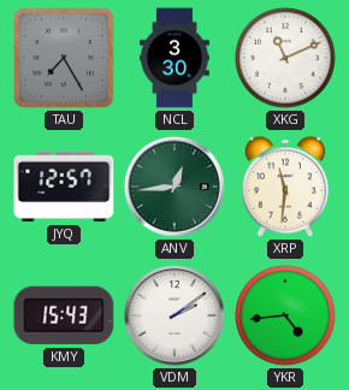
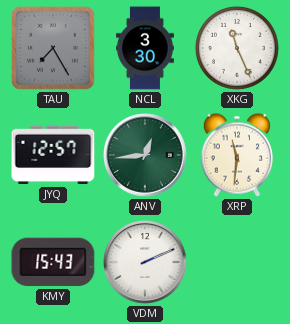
XKG: 11:11 -> 11:26
VDM: 2:09 -> 2:11
YKR: 4:44 -> none
